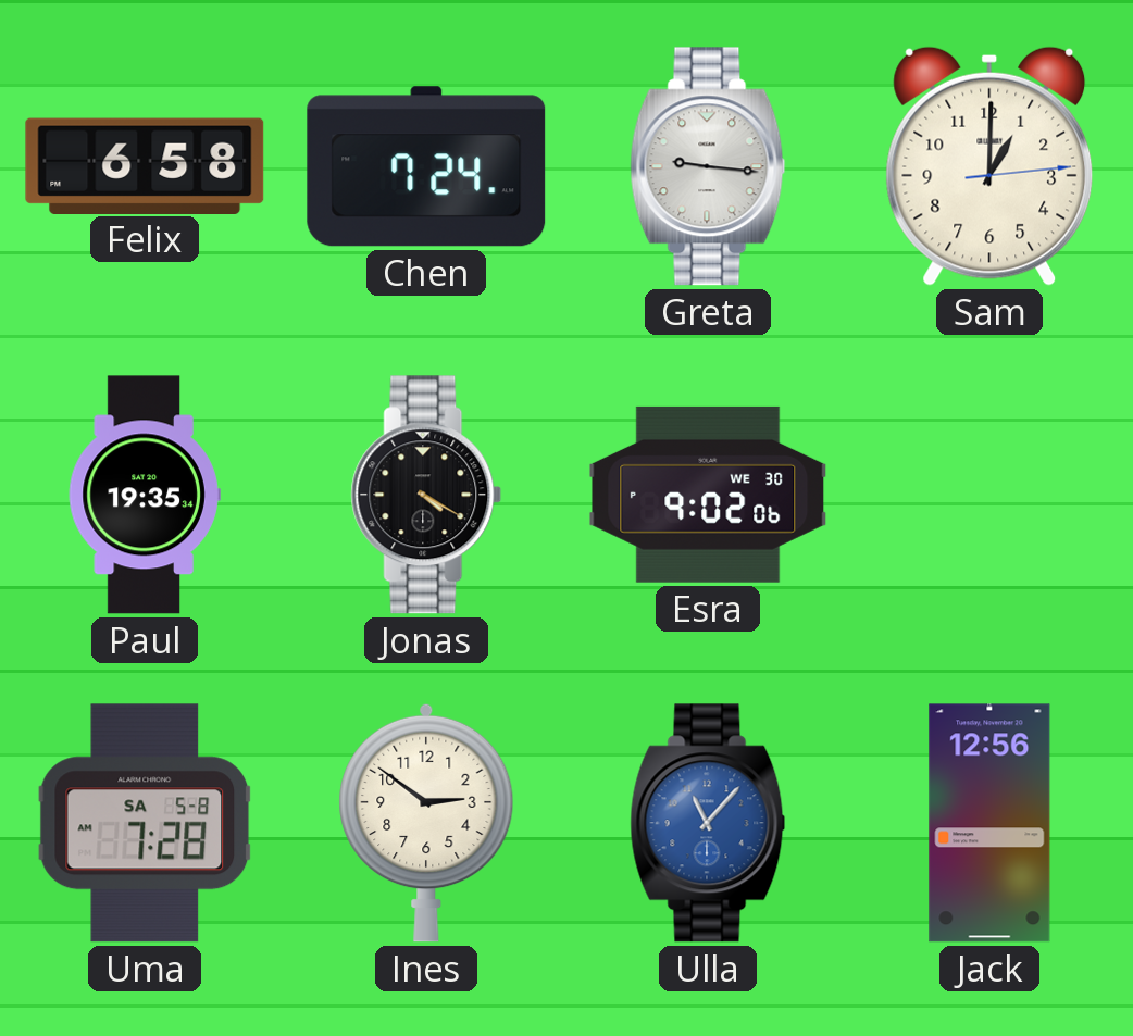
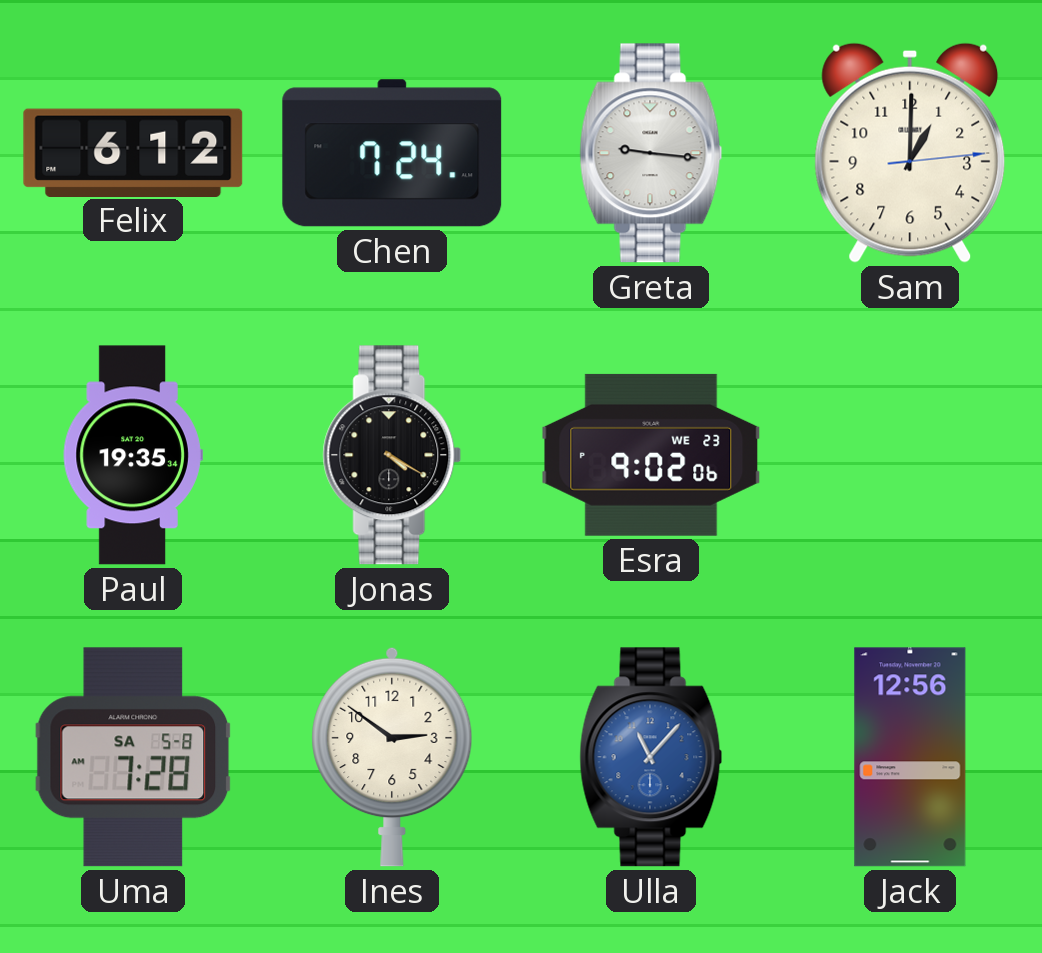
Felix: 6:58 -> 6:12
Esra date: WE 30 -> WE 23
